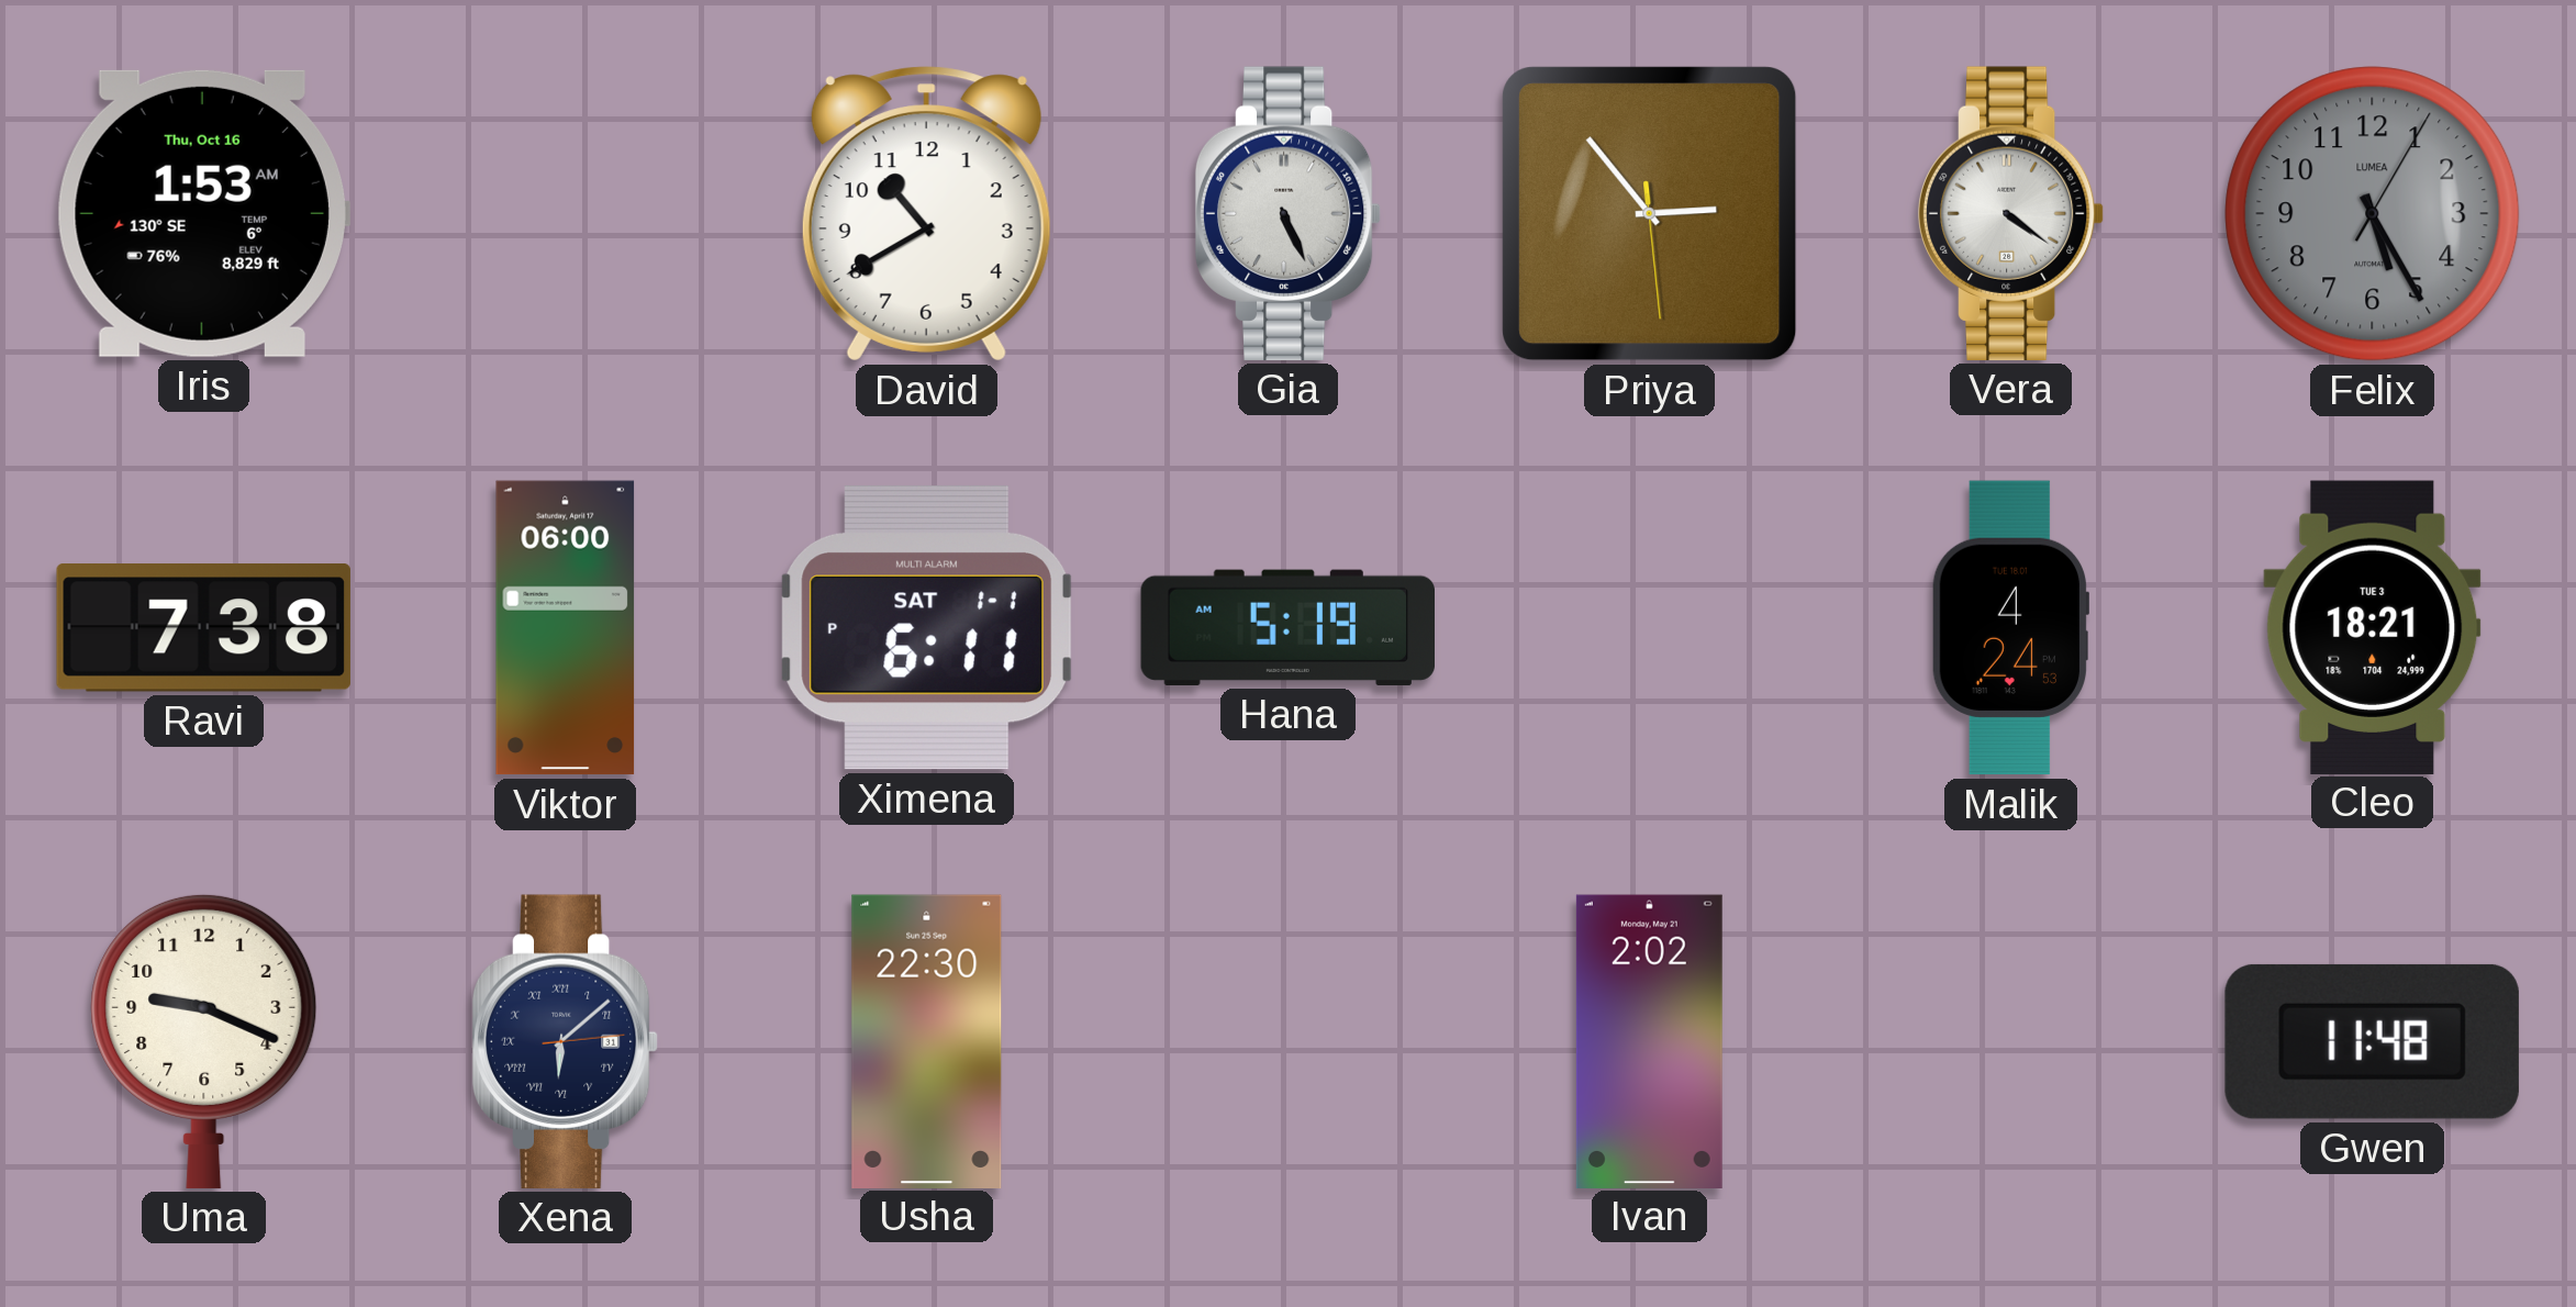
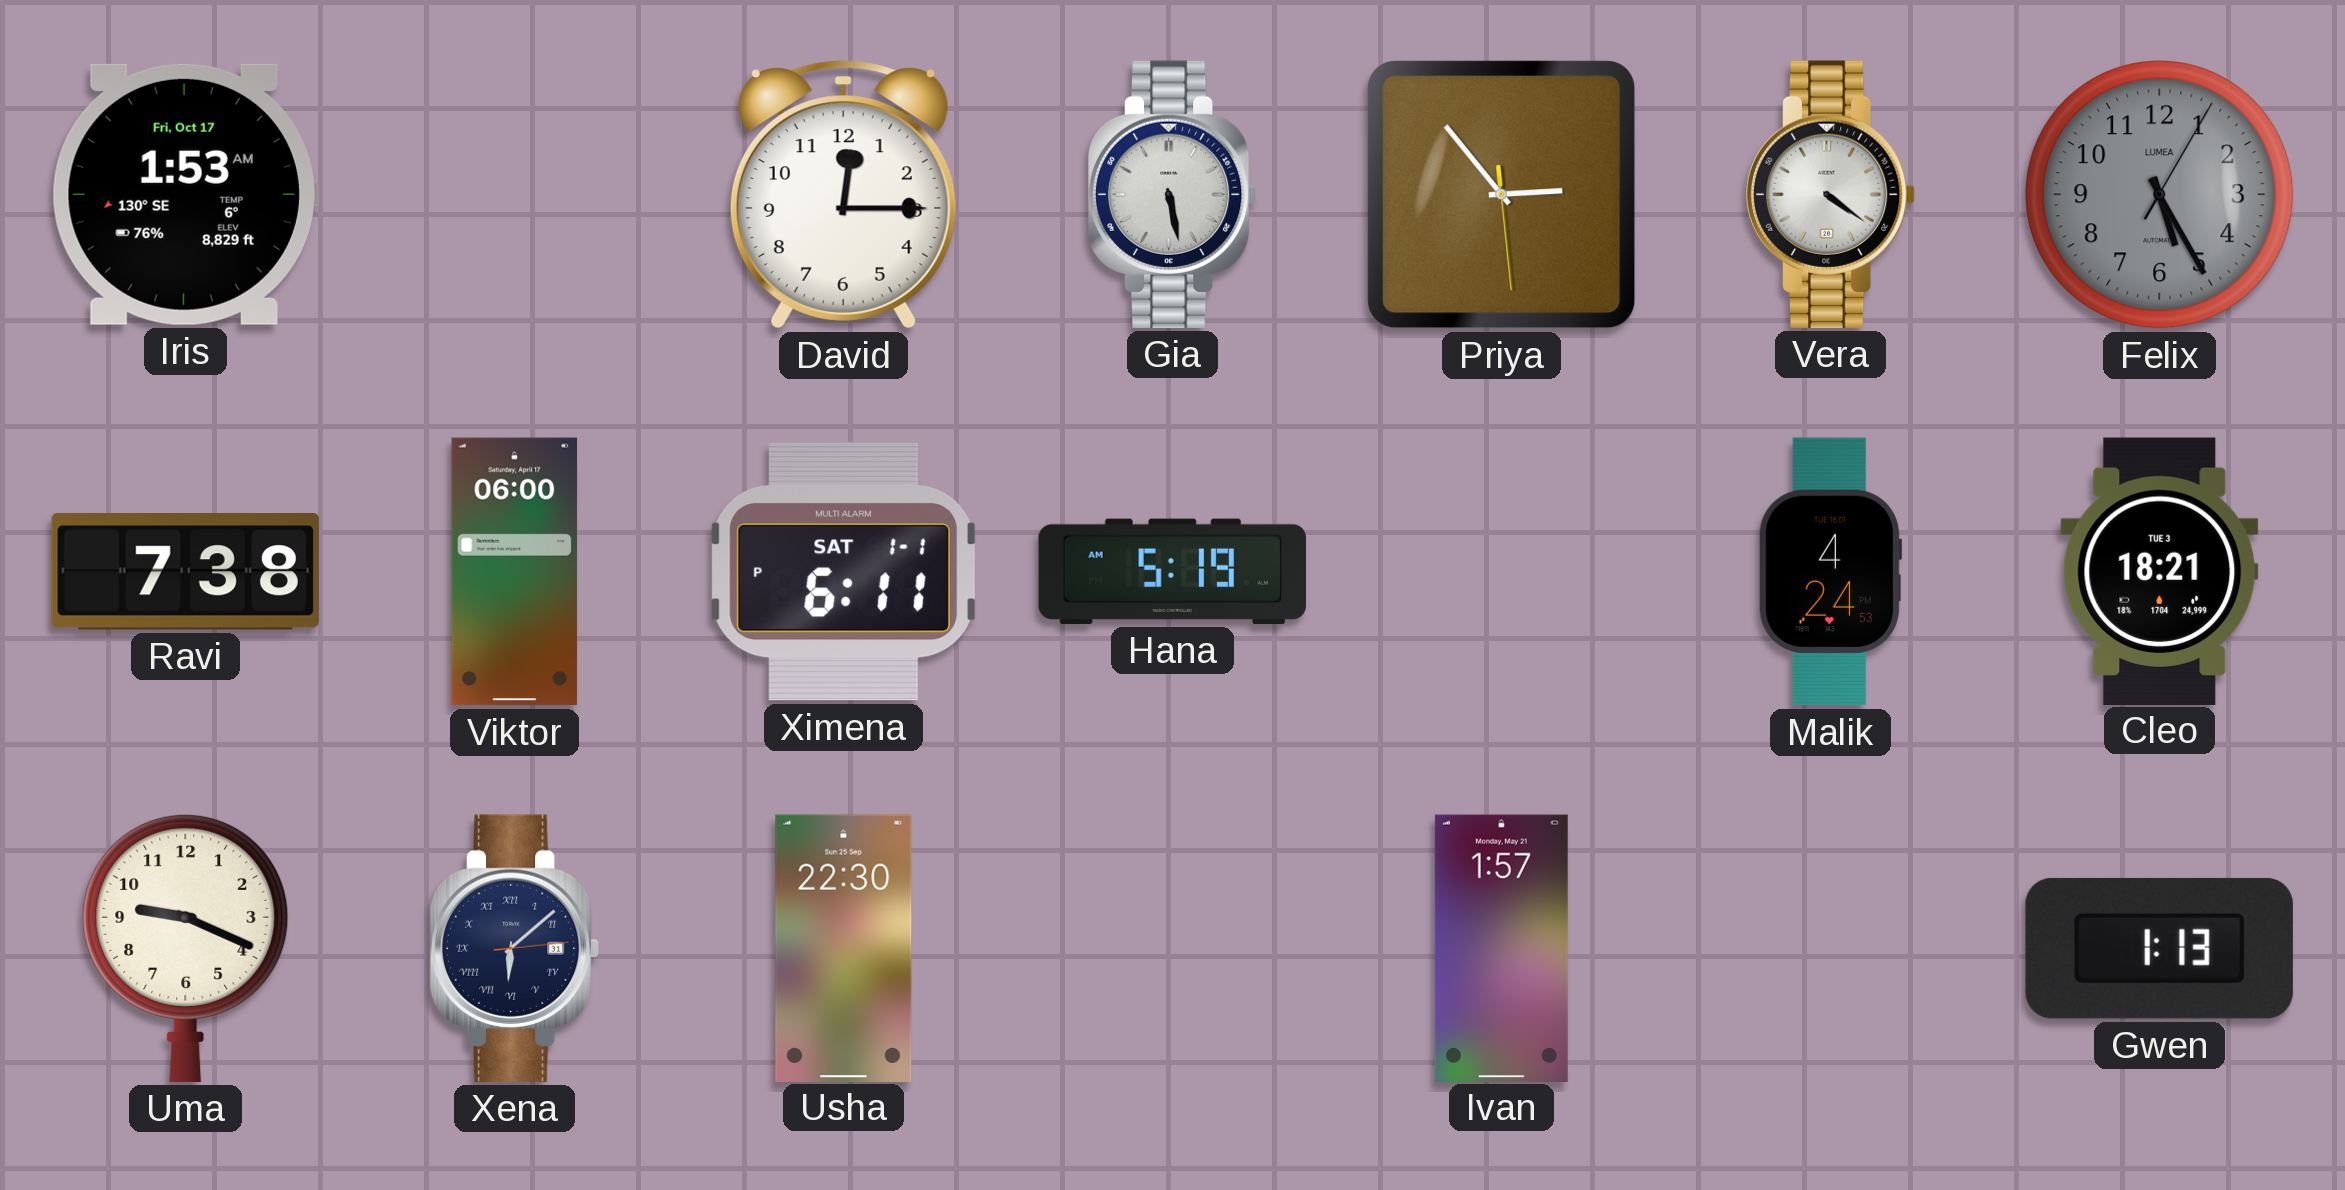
Iris date: Thu, Oct 16 -> Fri, Oct 17
David: 10:40 -> 12:15
Gia: 5:26 -> 5:28
Ivan: 2:02 -> 1:57
Gwen: 11:48 -> 1:13
